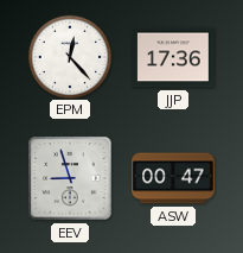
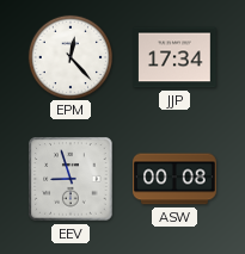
JJP: 17:36 -> 17:34
ASW: 00:47 -> 00:08
